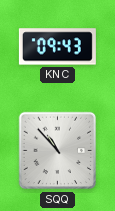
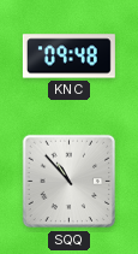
KNC: 09:43 -> 09:48
